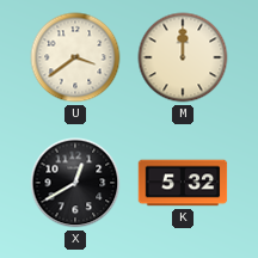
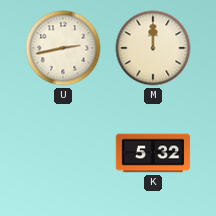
U: 3:39 -> 2:43
X: 12:40 -> none
